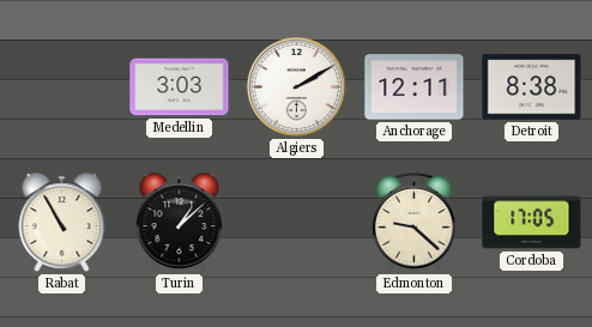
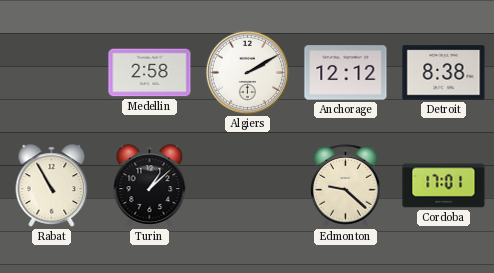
Medellin: 3:03 -> 2:58
Anchorage: 12:11 -> 12:12
Cordoba: 17:05 -> 17:01
